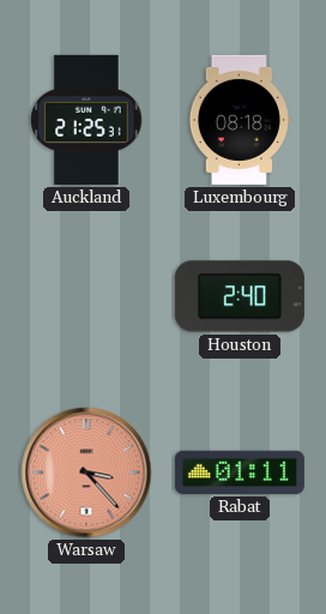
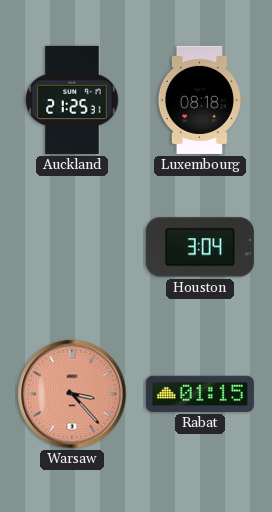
Houston: 2:40 -> 3:04
Rabat: 01:11 -> 01:15
